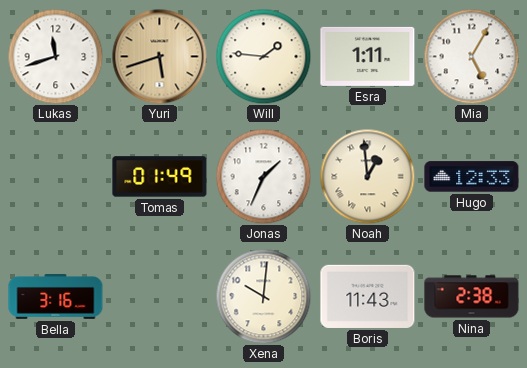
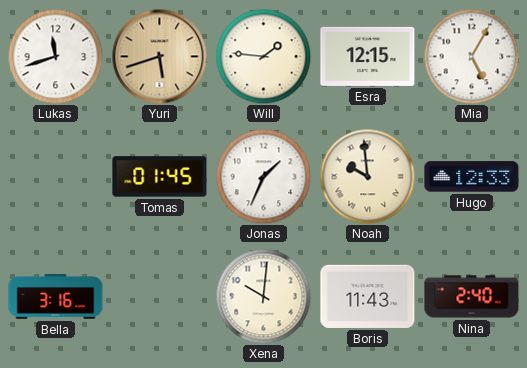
Esra: 1:11 -> 12:15
Tomas: 01:49 -> 01:45
Noah: 12:59 -> 9:59
Nina: 2:38 -> 2:40
